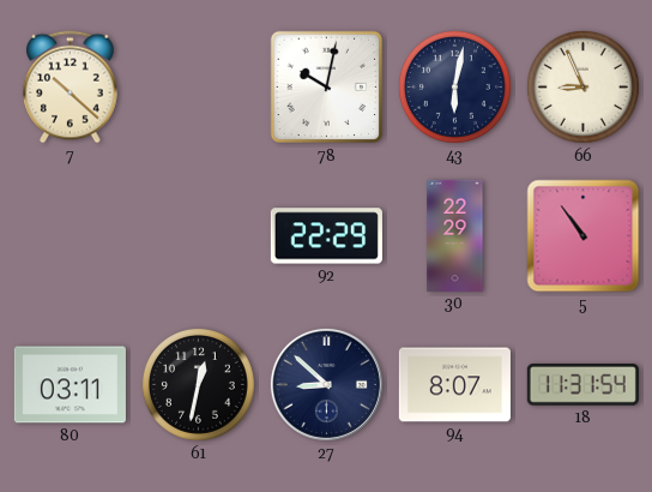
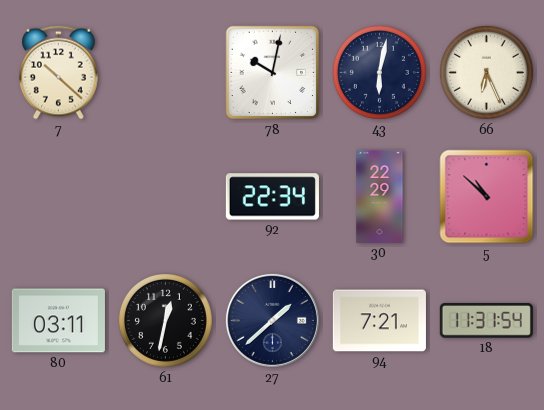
66: 8:56 -> 6:26
92: 22:29 -> 22:34
5: 10:54 -> 10:52
27: 8:52 -> 1:38
94: 8:07 -> 7:21
